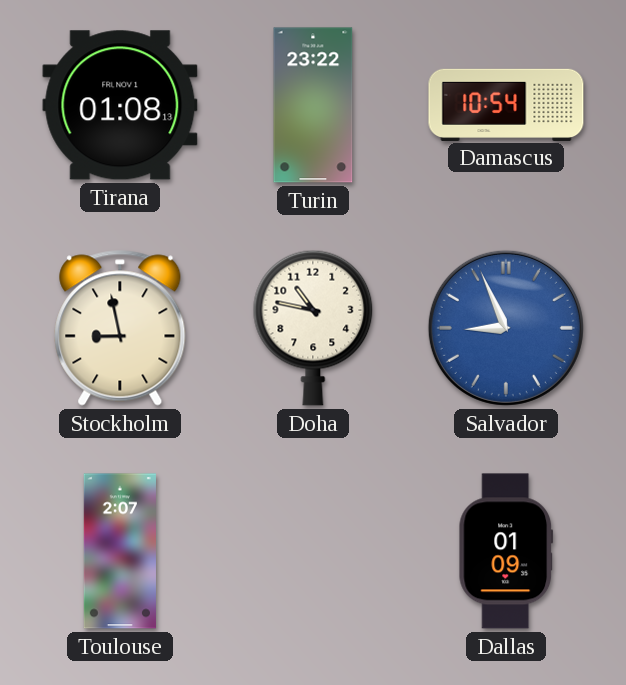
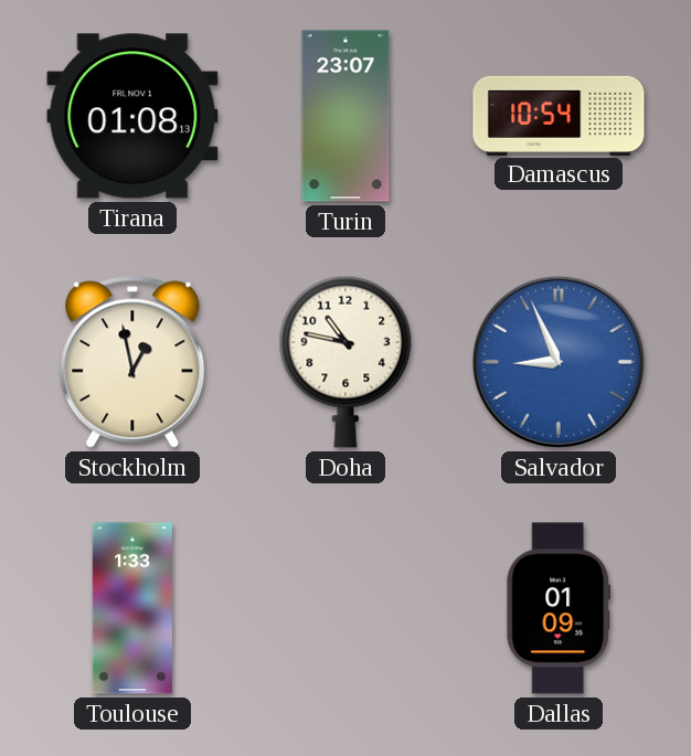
Turin: 23:22 -> 23:07
Stockholm: 8:58 -> 12:58
Toulouse: 2:07 -> 1:33
